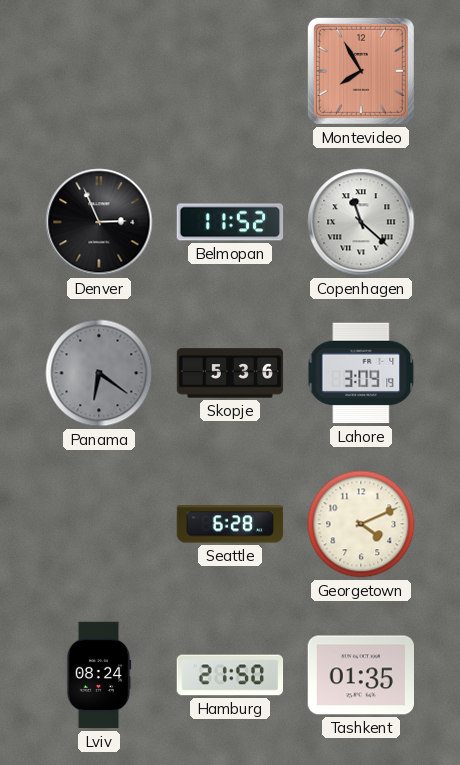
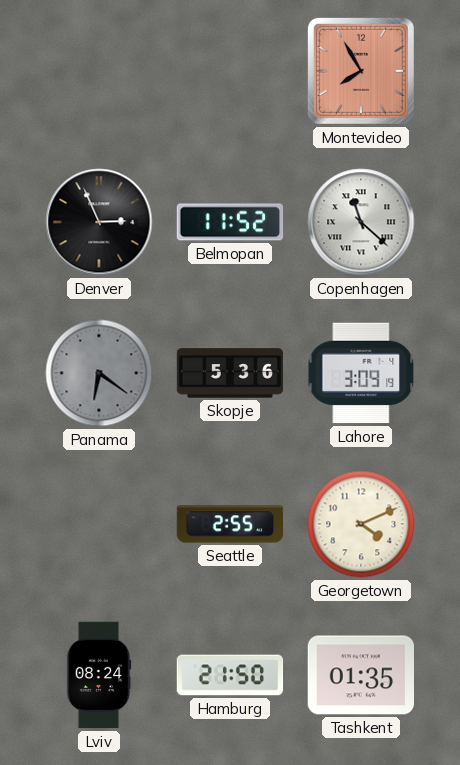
Seattle: 6:28 -> 2:55
